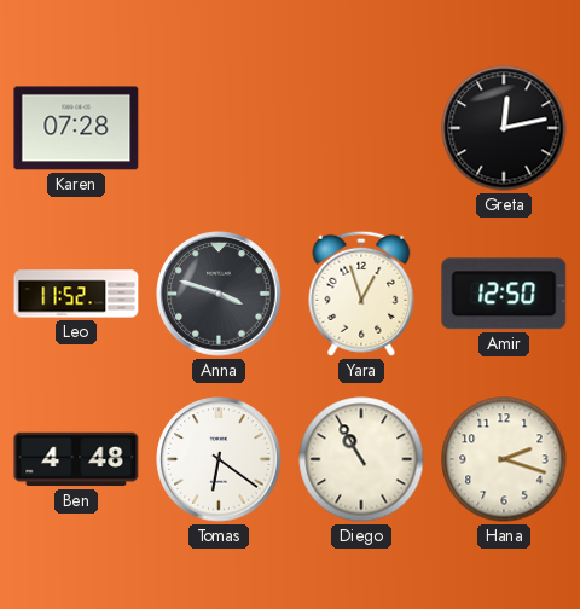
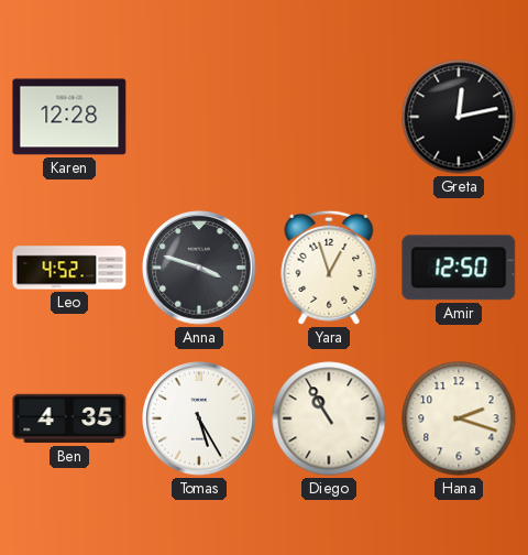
Karen: 07:28 -> 12:28
Leo: 11:52 -> 4:52
Ben: 4:48 -> 4:35
Tomas: 6:21 -> 5:25
